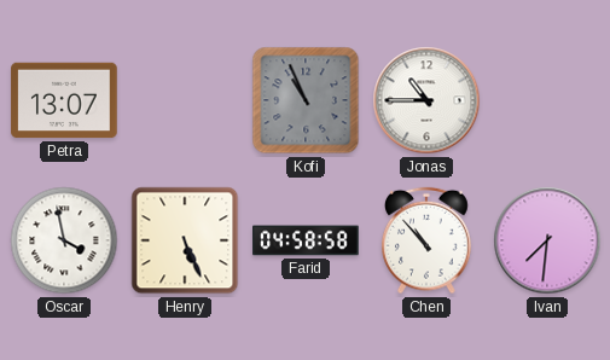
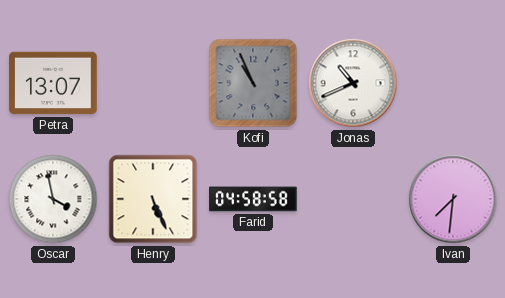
Jonas: 10:45 -> 10:41
Chen: 10:53 -> none
